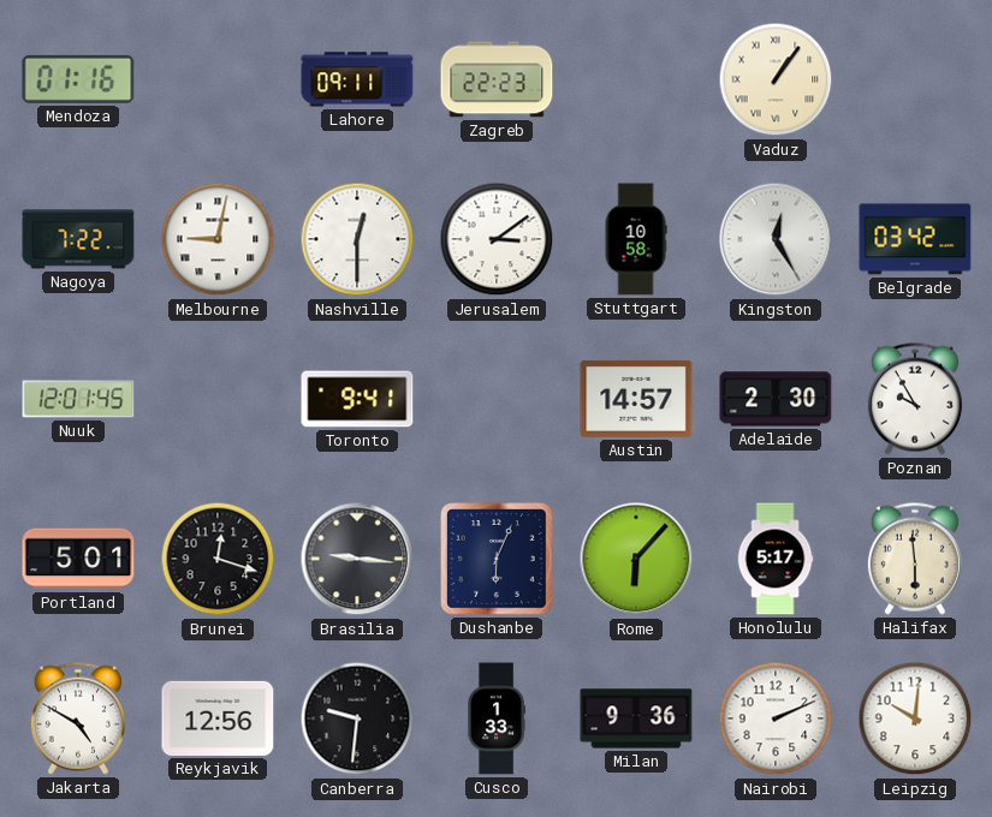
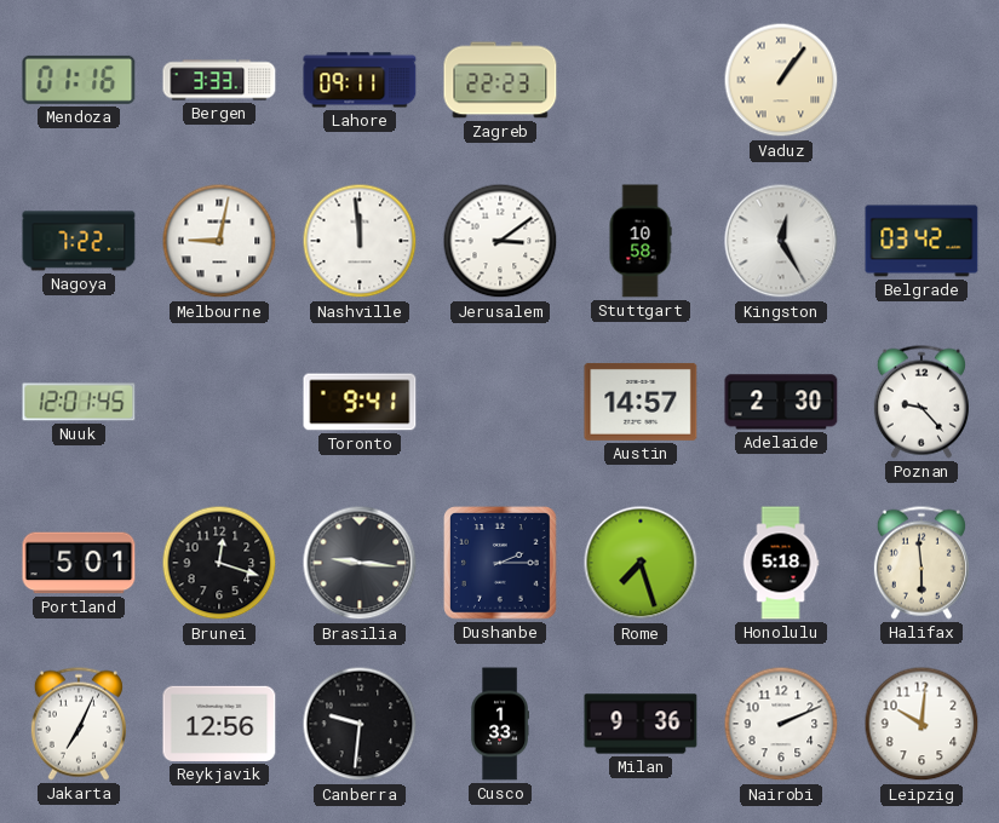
Bergen: none -> 3:33
Nashville: 12:30 -> 11:59
Poznan: 9:55 -> 9:23
Dushanbe: 6:04 -> 2:15
Rome: 6:07 -> 7:27
Honolulu: 5:17 -> 5:18
Jakarta: 4:50 -> 7:04
